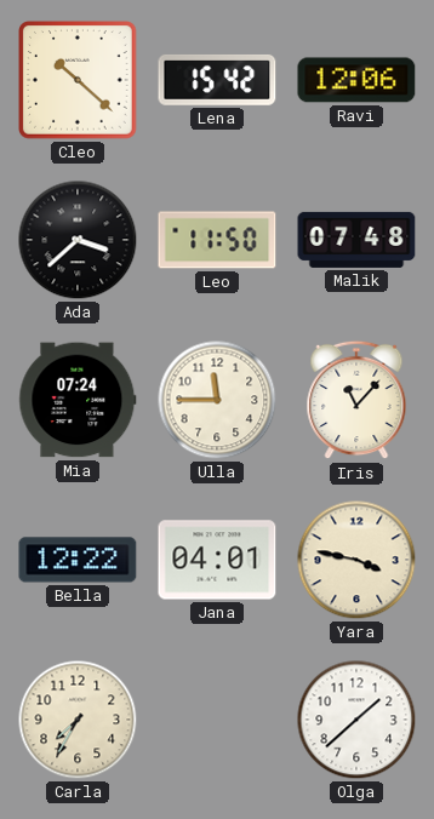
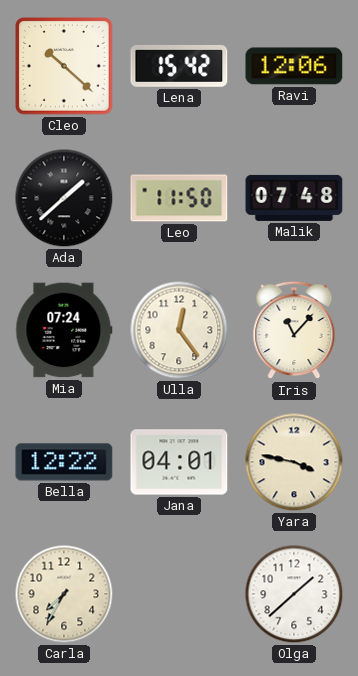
Ada: 3:38 -> 1:38
Ulla: 11:45 -> 12:24
